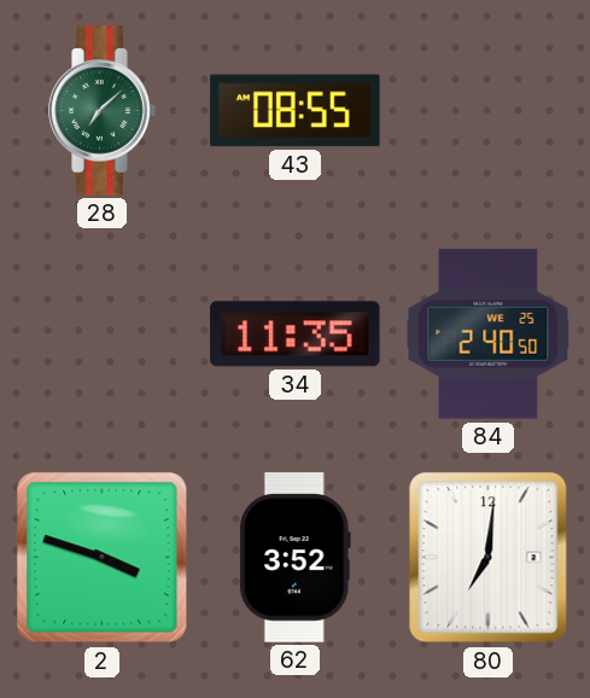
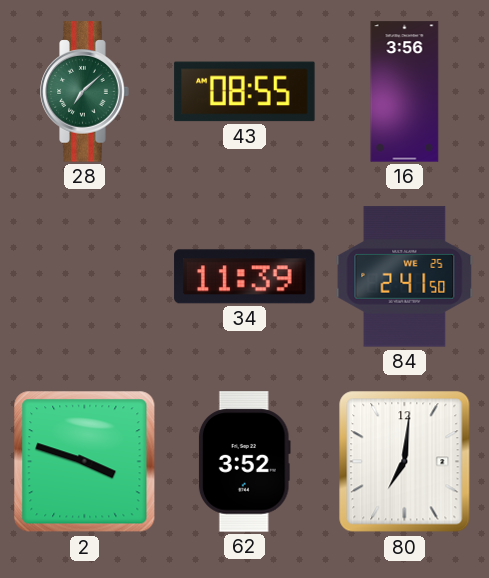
16: none -> 3:56
34: 11:35 -> 11:39
84: 2:40 -> 2:41
